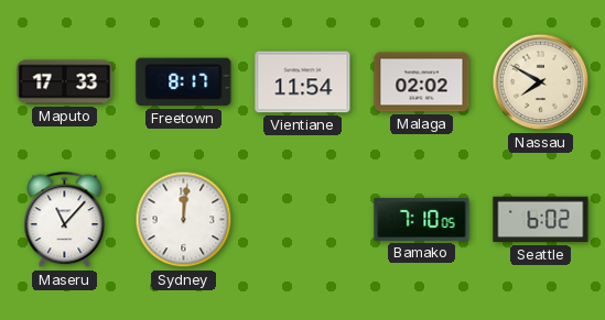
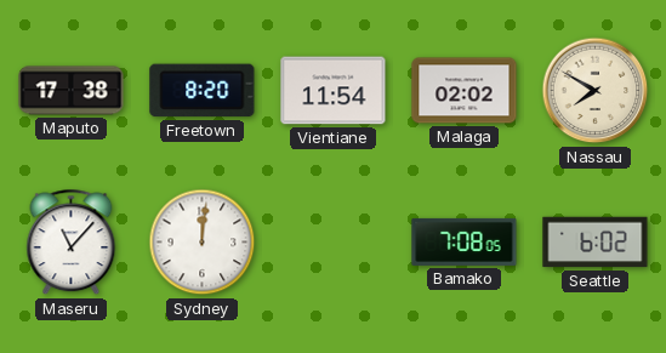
Maputo: 17:33 -> 17:38
Freetown: 8:17 -> 8:20
Bamako: 7:10 -> 7:08
